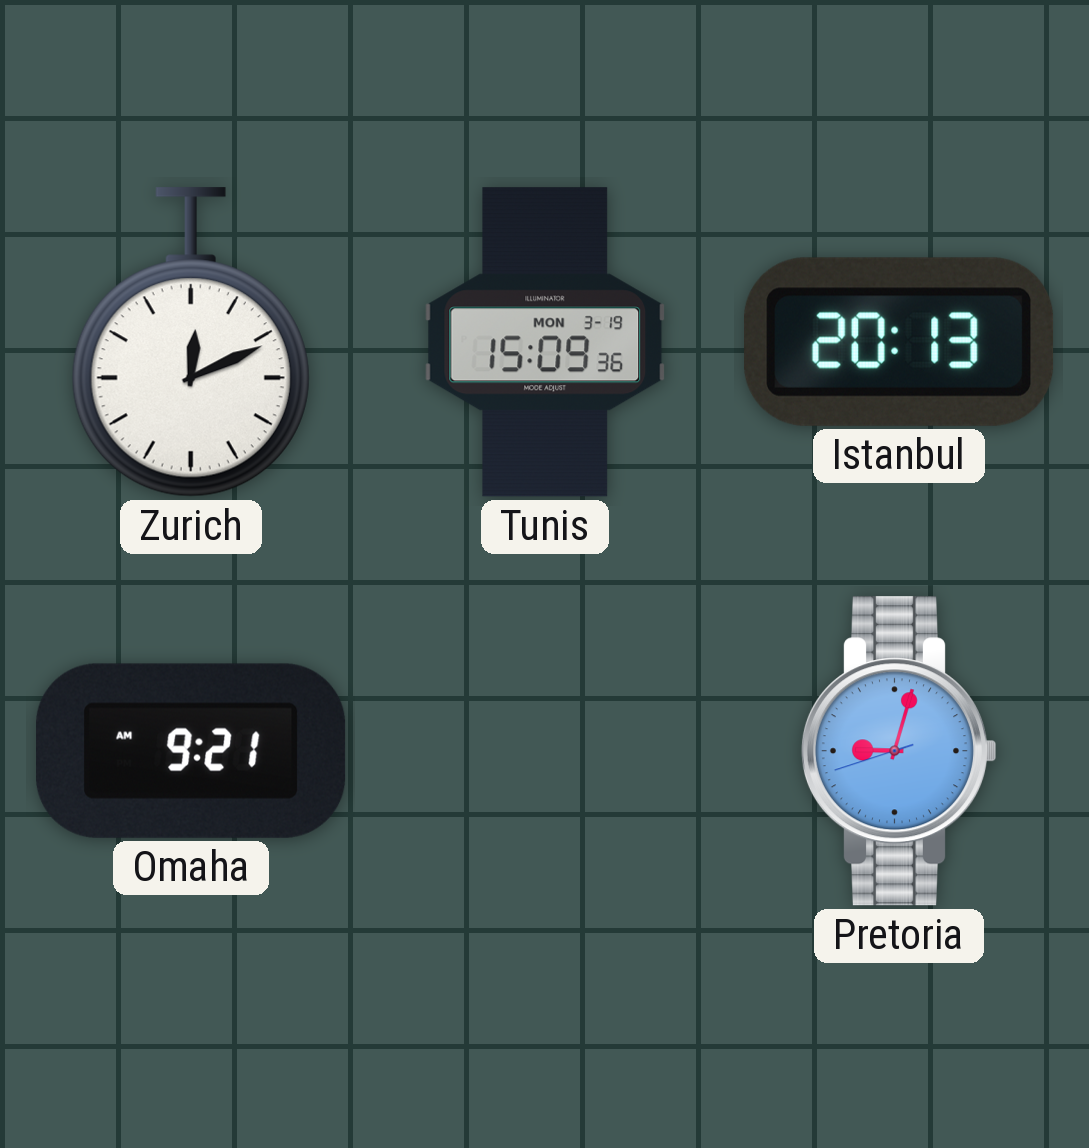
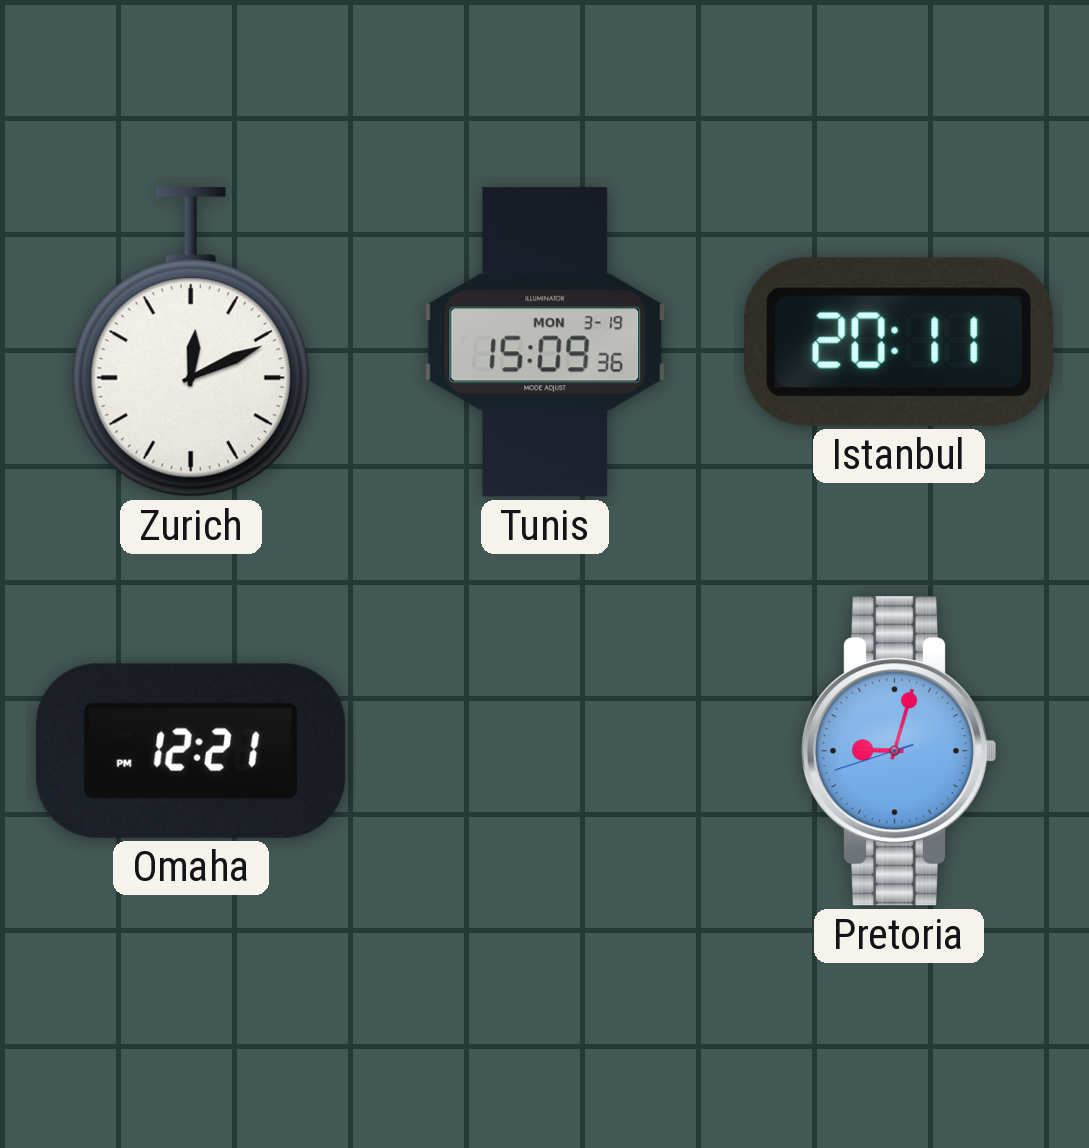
Istanbul: 20:13 -> 20:11
Omaha: 9:21 -> 12:21
